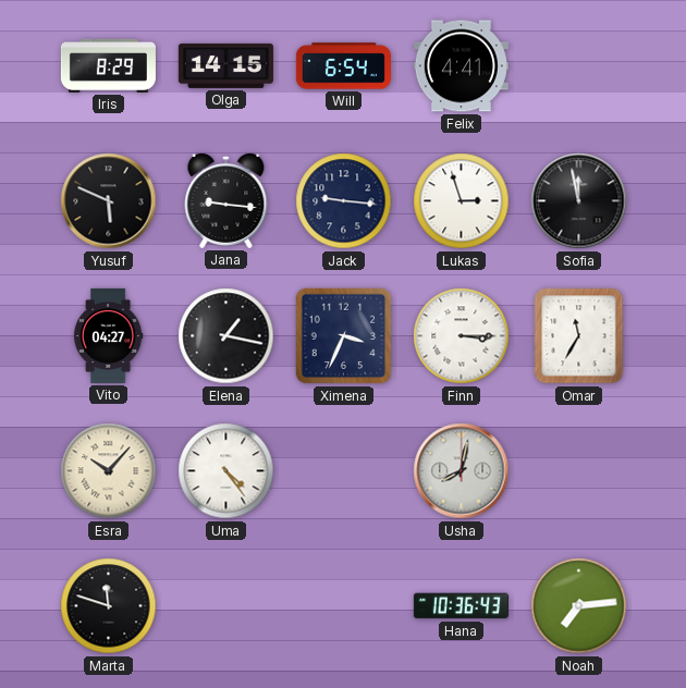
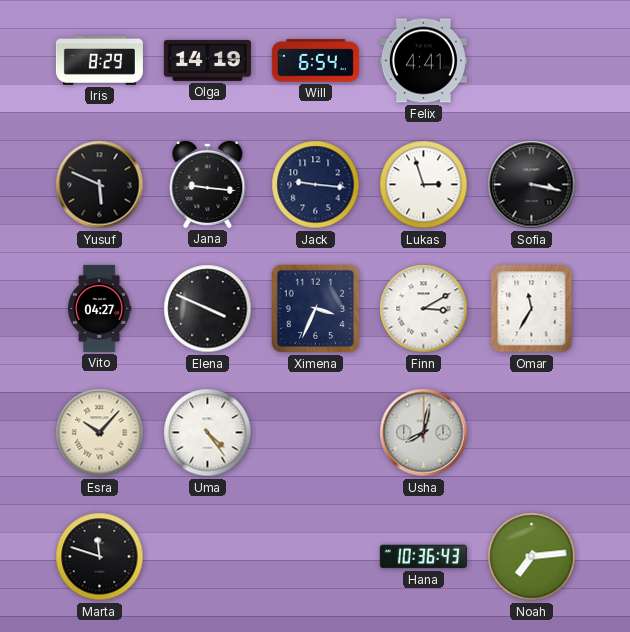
Olga: 14:15 -> 14:19
Sofia: 11:58 -> 3:17
Elena: 1:17 -> 3:49
Finn: 3:15 -> 3:10
